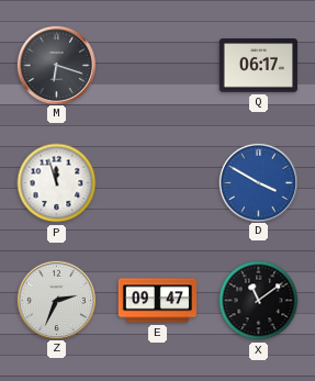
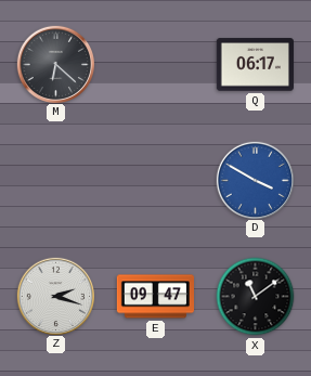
M: 6:18 -> 6:22
P: 11:57 -> none
Z: 2:34 -> 2:18
